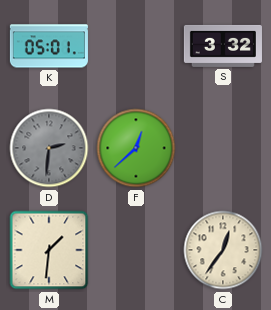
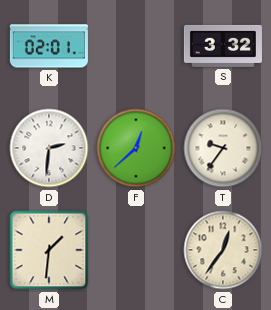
K: 05:01 -> 02:01
D dial: grey -> white
T: none -> 9:36
